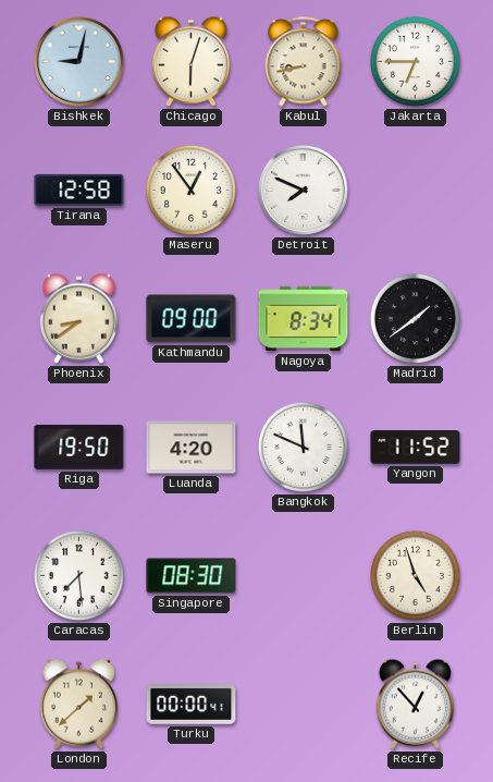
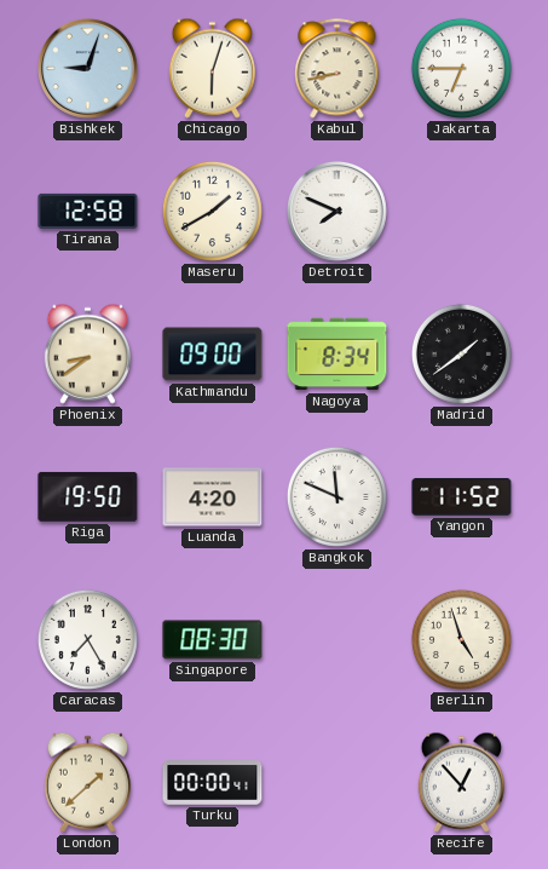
Bishkek: 9:02 -> 9:03
Maseru: 12:54 -> 1:40
Caracas: 7:29 -> 7:25
